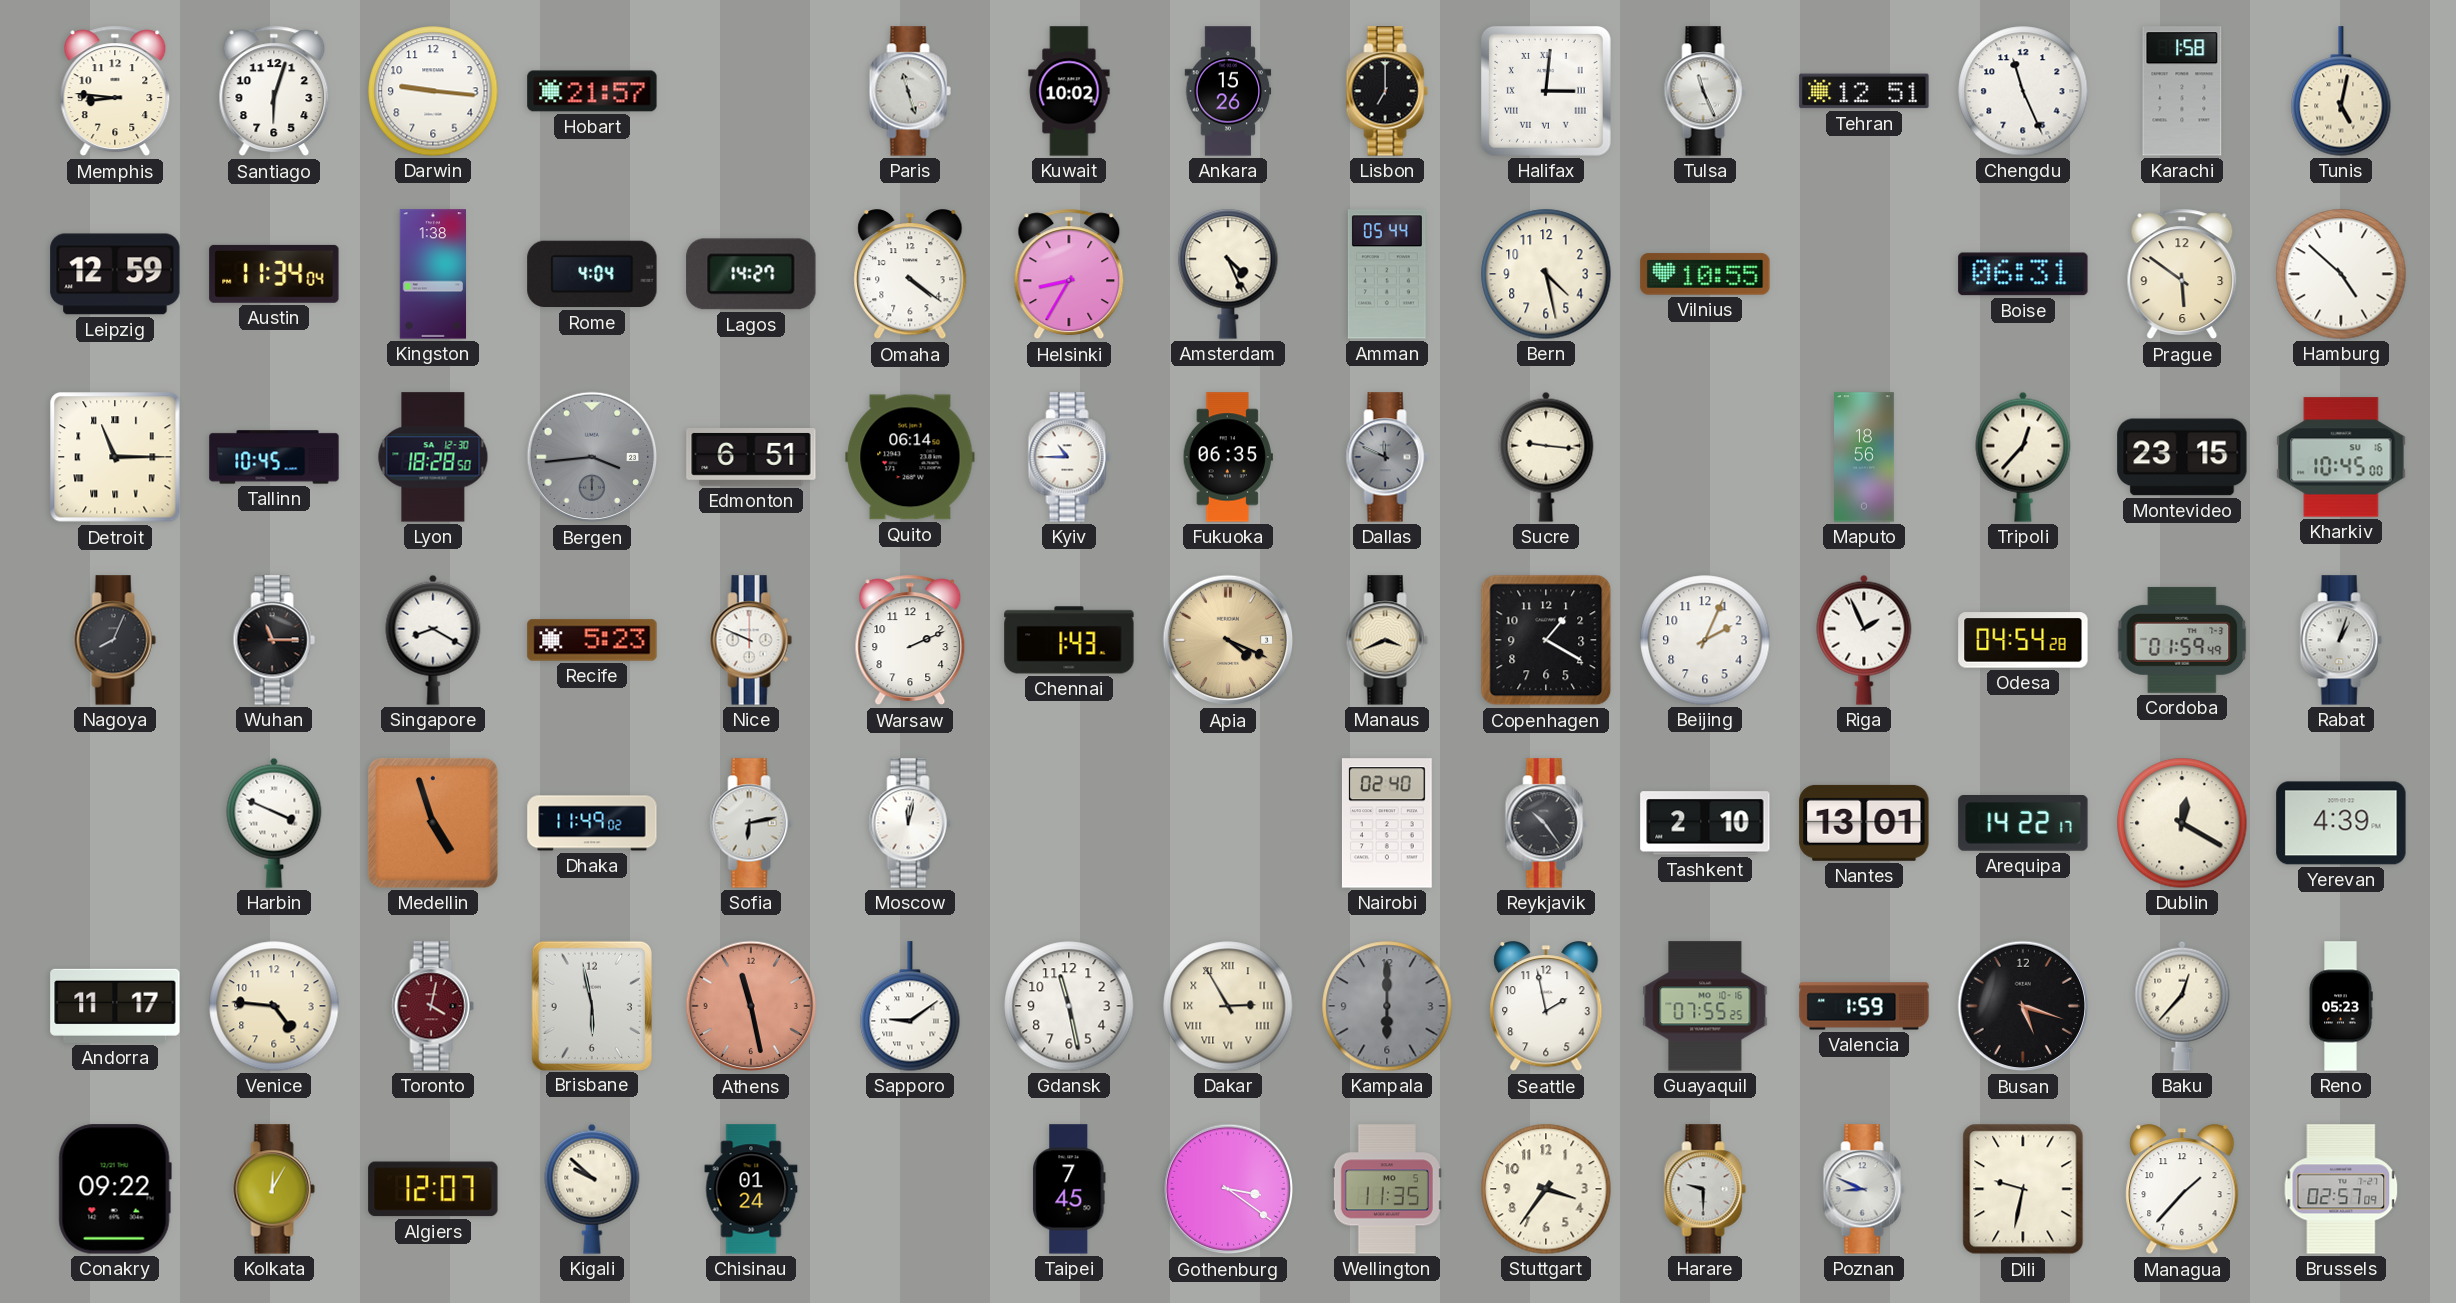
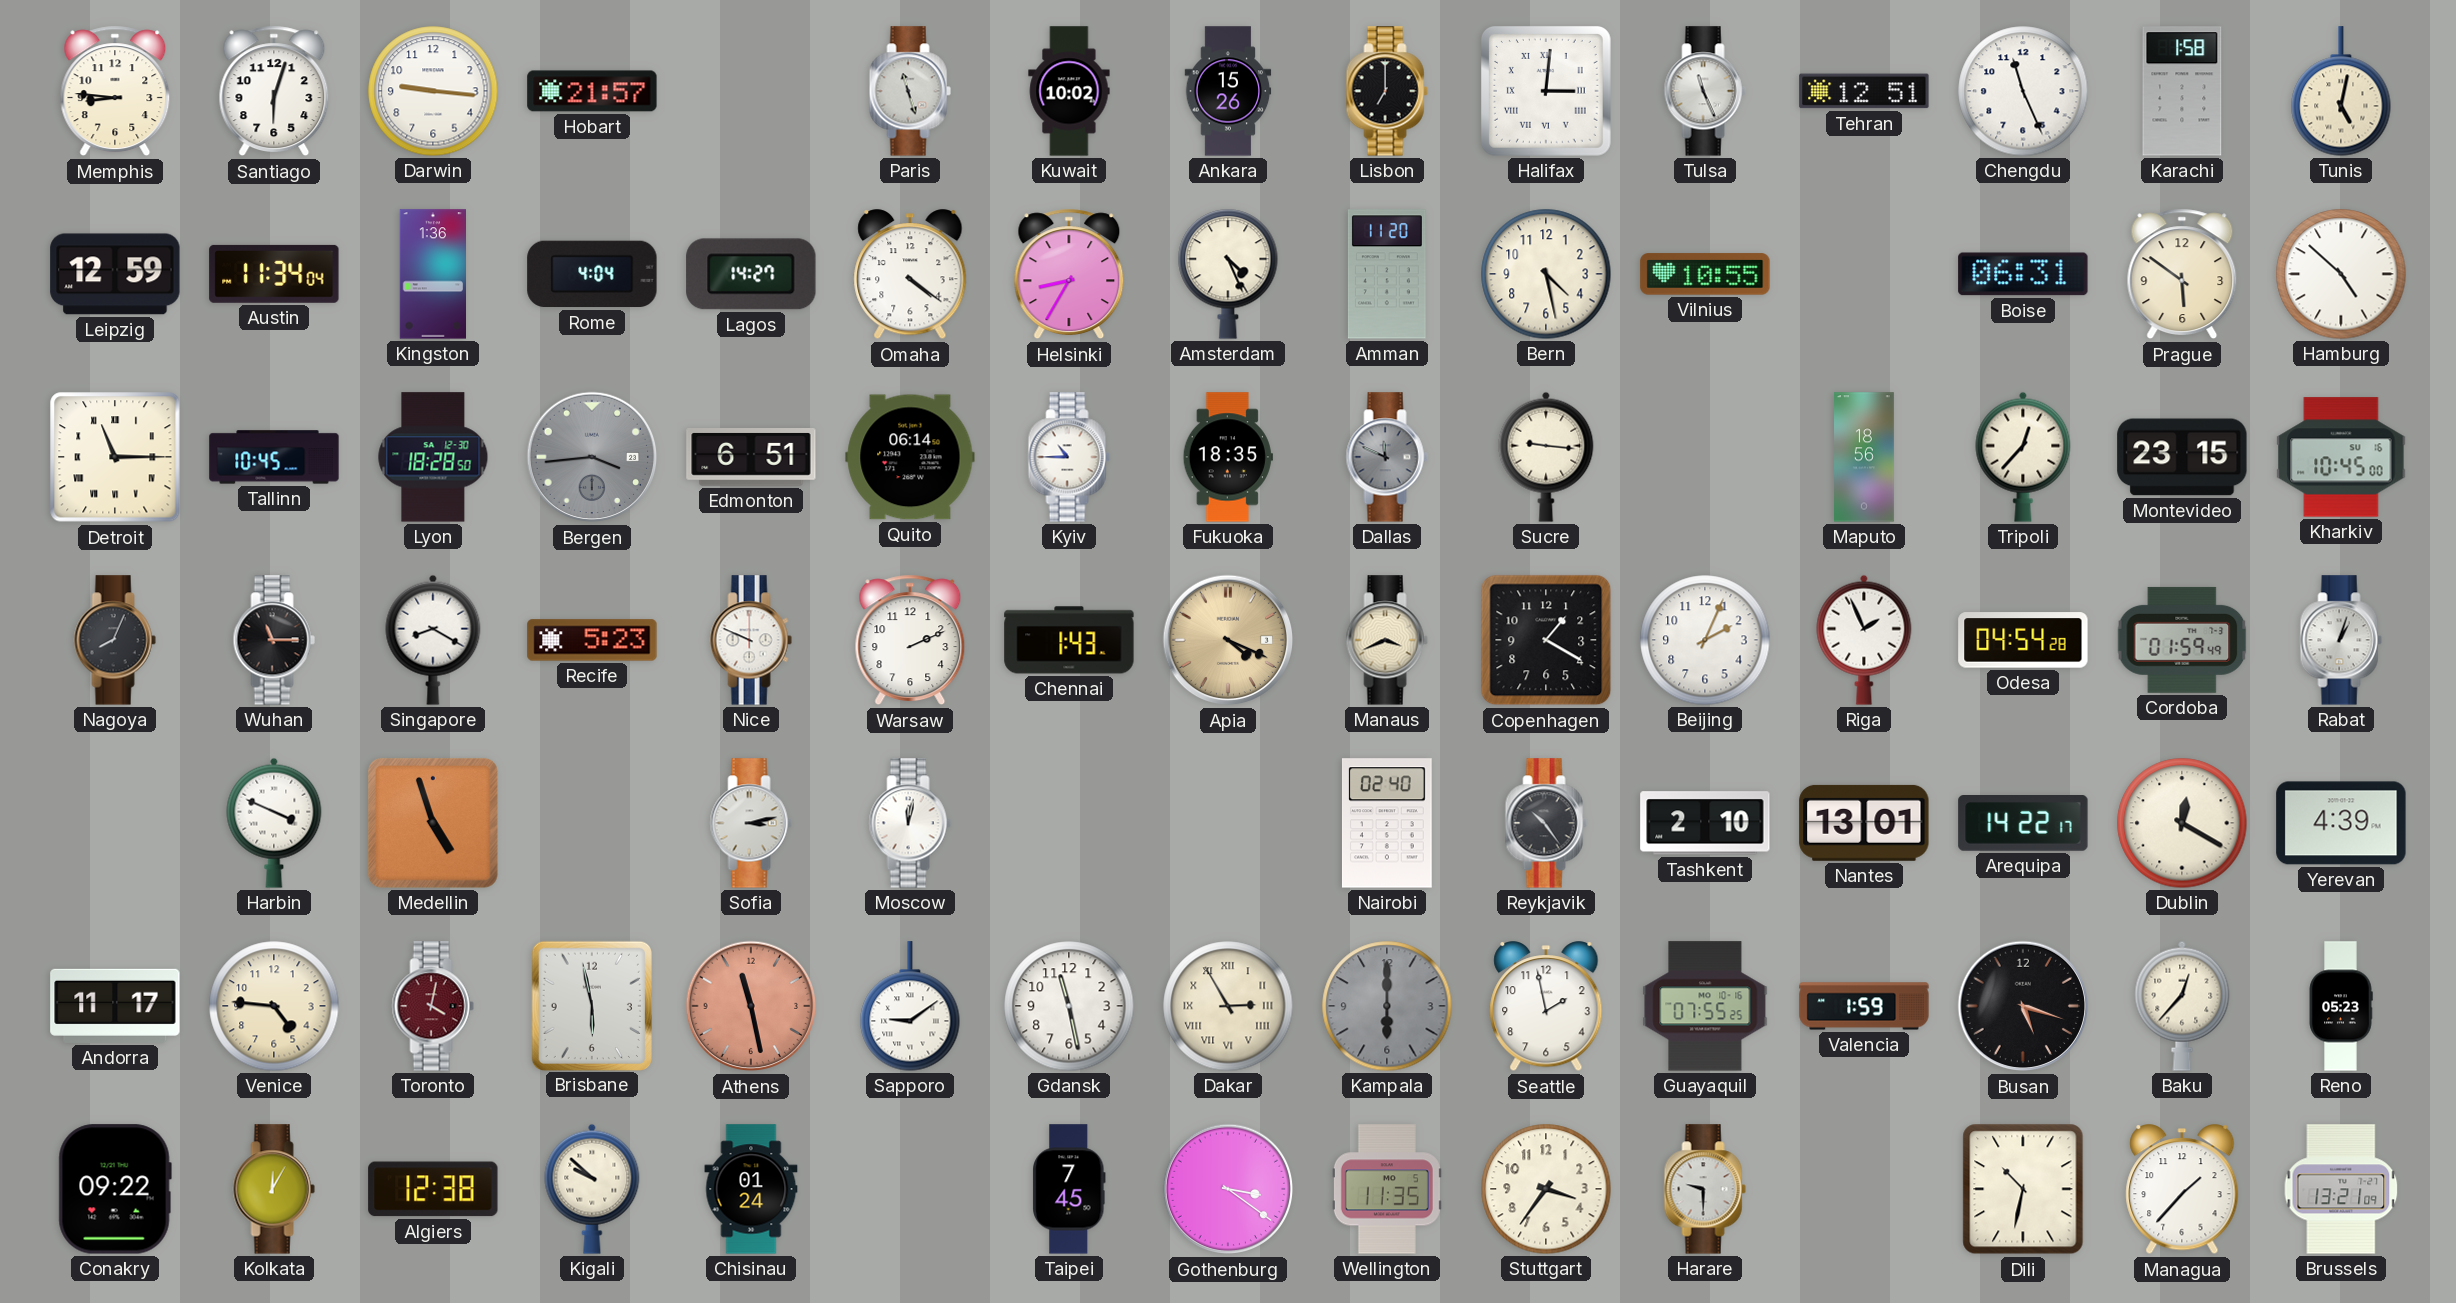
Kingston: 1:38 -> 1:36
Amman: 05:44 -> 11:20
Fukuoka: 06:35 -> 18:35
Dhaka: 11:49 -> none
Sofia: 6:13 -> 3:13
Algiers: 12:07 -> 12:38
Poznan: 8:49 -> none
Dili: 9:32 -> 10:32
Brussels: 02:57 -> 13:21
